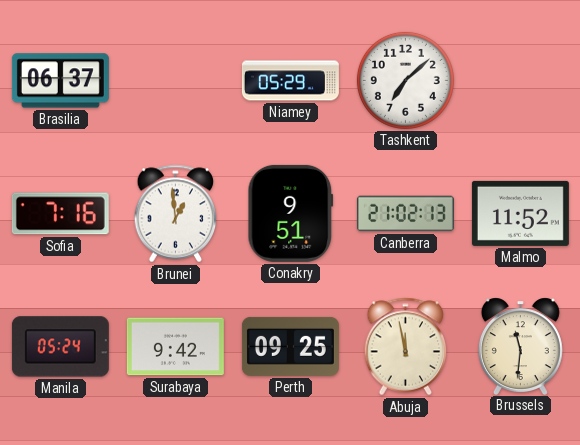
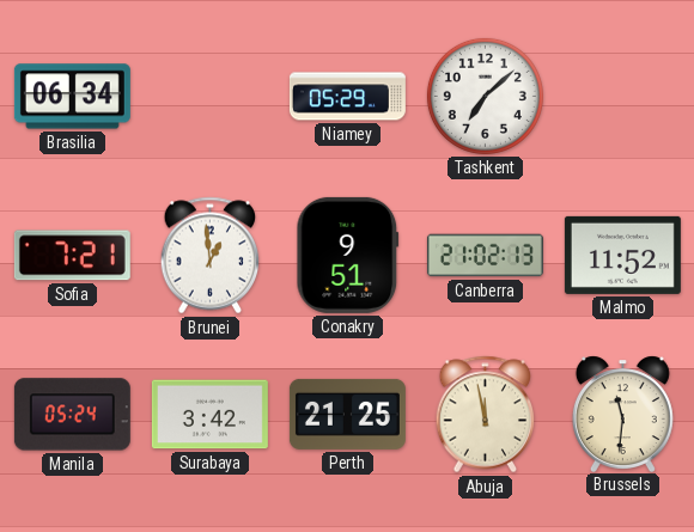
Brasilia: 06:37 -> 06:34
Sofia: 7:16 -> 7:21
Surabaya: 9:42 -> 3:42
Perth: 09:25 -> 21:25
